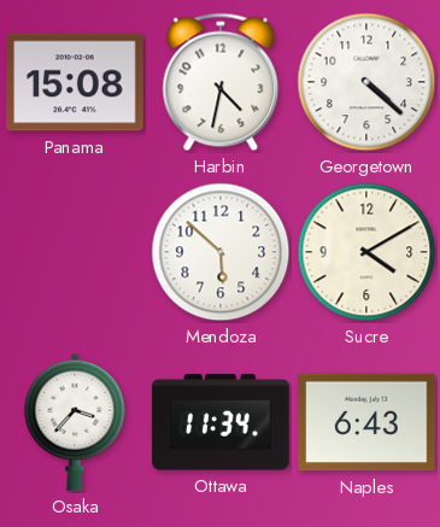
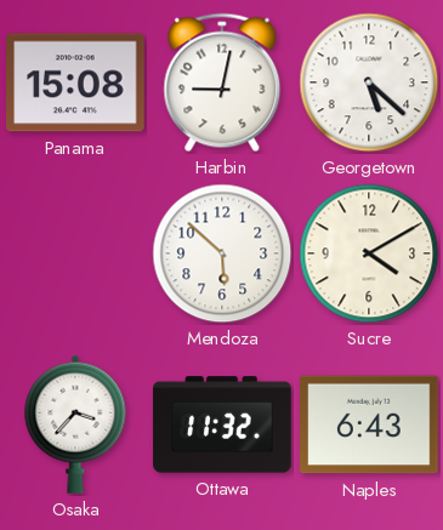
Harbin: 4:32 -> 9:02
Georgetown: 4:22 -> 5:22
Ottawa: 11:34 -> 11:32
